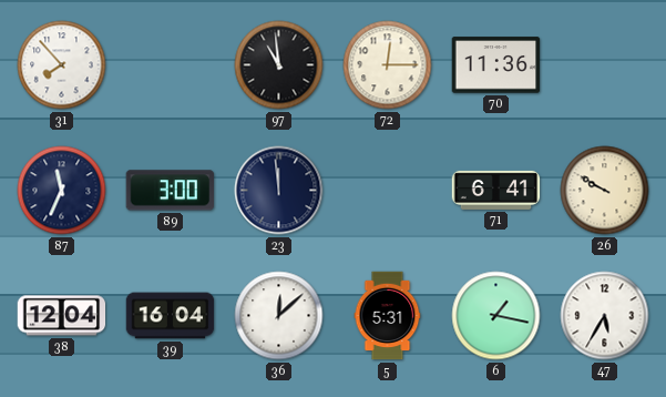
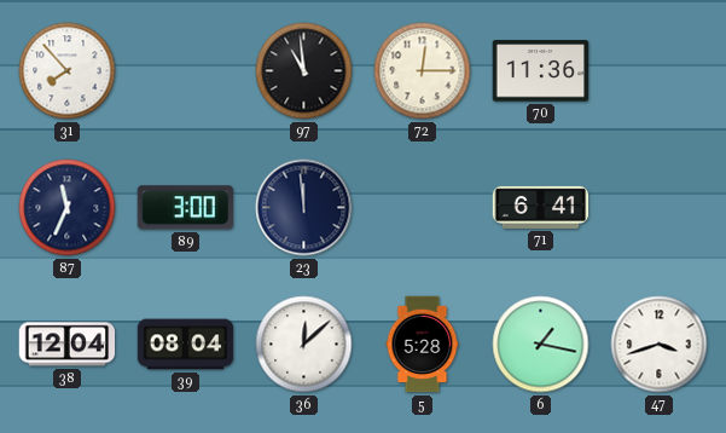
26: 9:50 -> none
39: 16:04 -> 08:04
5: 5:31 -> 5:28
47: 5:35 -> 3:42
